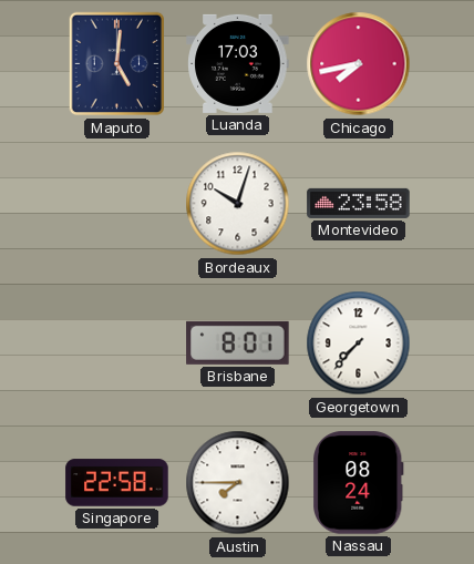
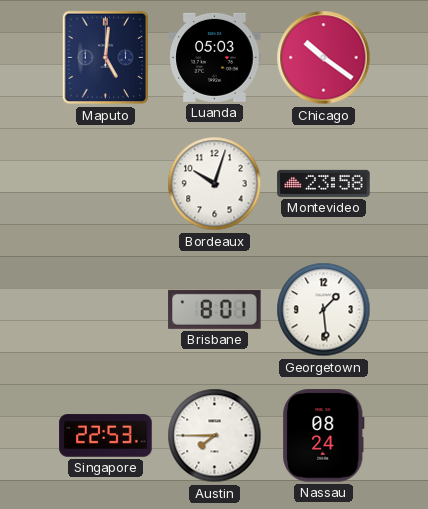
Luanda: 17:03 -> 05:03
Chicago: 7:43 -> 10:21
Georgetown: 7:37 -> 1:29
Singapore: 22:58 -> 22:53
